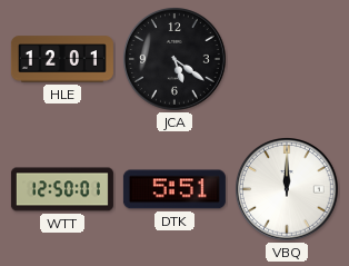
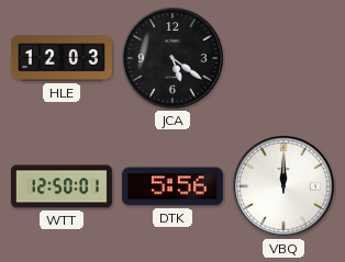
HLE: 12:01 -> 12:03
DTK: 5:51 -> 5:56
